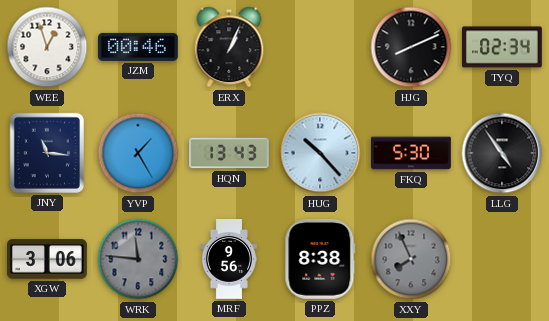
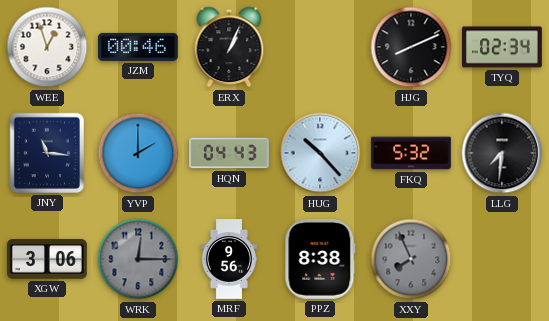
YVP: 1:25 -> 2:00
HQN: 13:43 -> 04:43
FKQ: 5:30 -> 5:32
LLG: 4:54 -> 7:31
WRK: 11:46 -> 12:15
